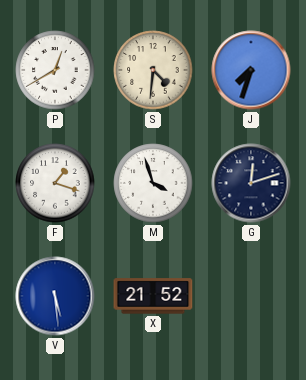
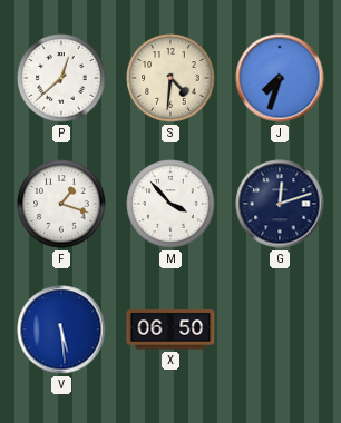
P: 12:40 -> 12:38
M: 3:57 -> 3:53
X: 21:52 -> 06:50
